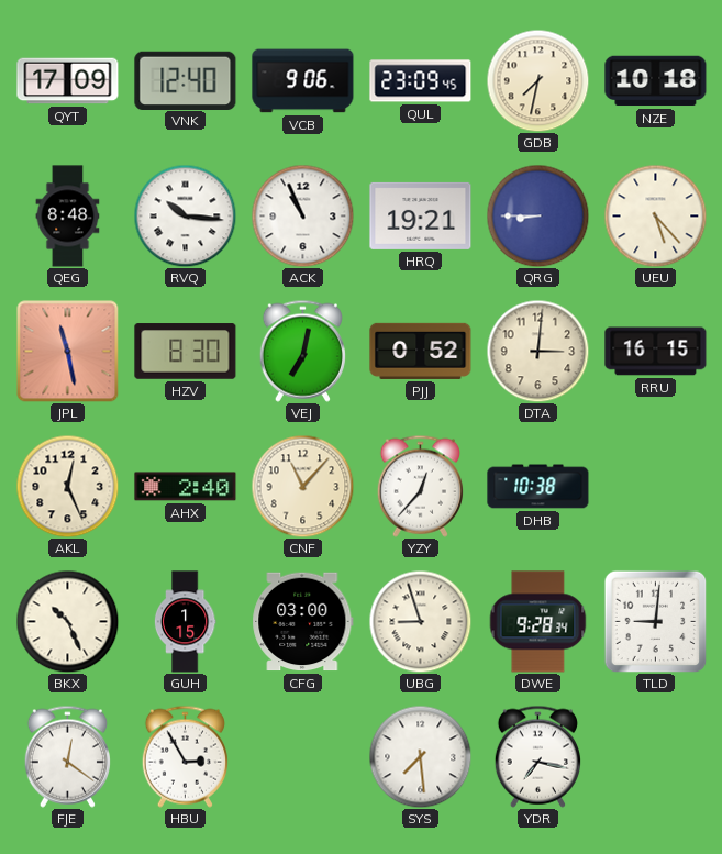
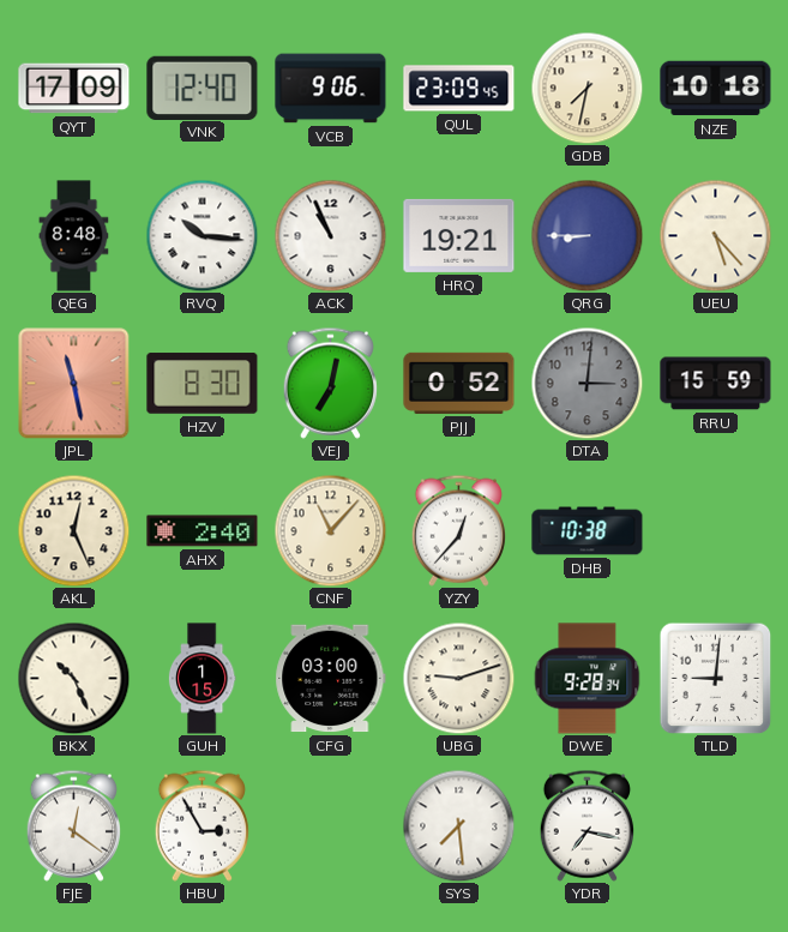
DTA dial: cream -> grey
RRU: 16:15 -> 15:59
UBG: 8:57 -> 9:12
